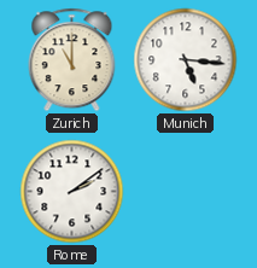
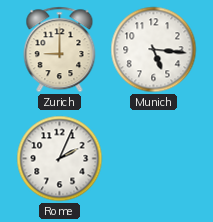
Zurich: 11:00 -> 9:00
Rome: 2:09 -> 2:04
